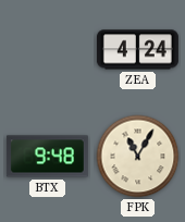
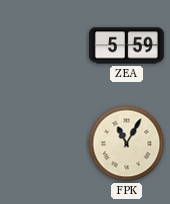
ZEA: 4:24 -> 5:59
BTX: 9:48 -> none
